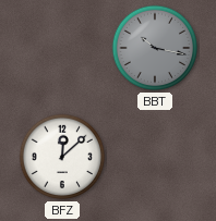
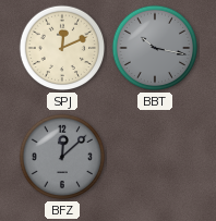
SPJ: none -> 12:11
BFZ dial: white -> grey
